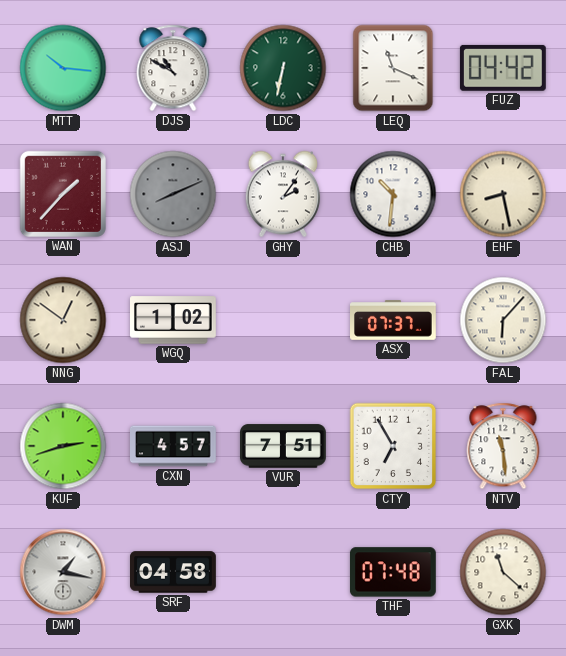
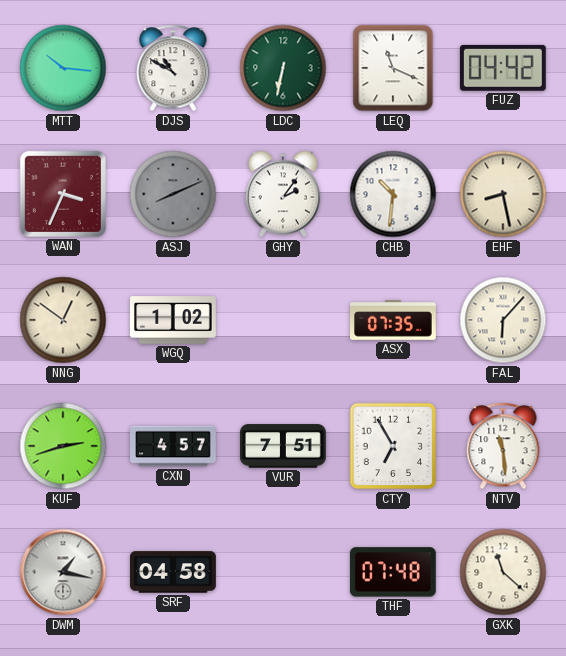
WAN: 1:37 -> 3:34
ASX: 07:37 -> 07:35
